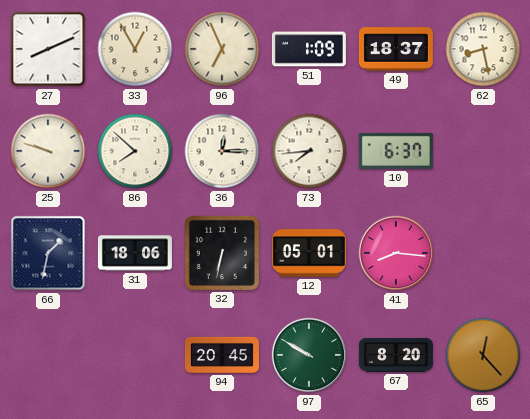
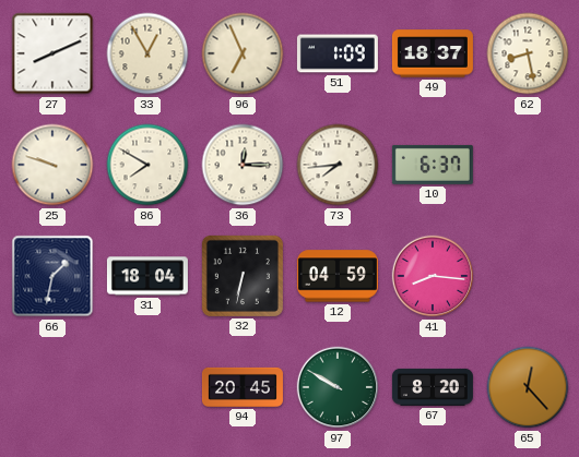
86: 7:52 -> 7:50
31: 18:06 -> 18:04
12: 05:01 -> 04:59
